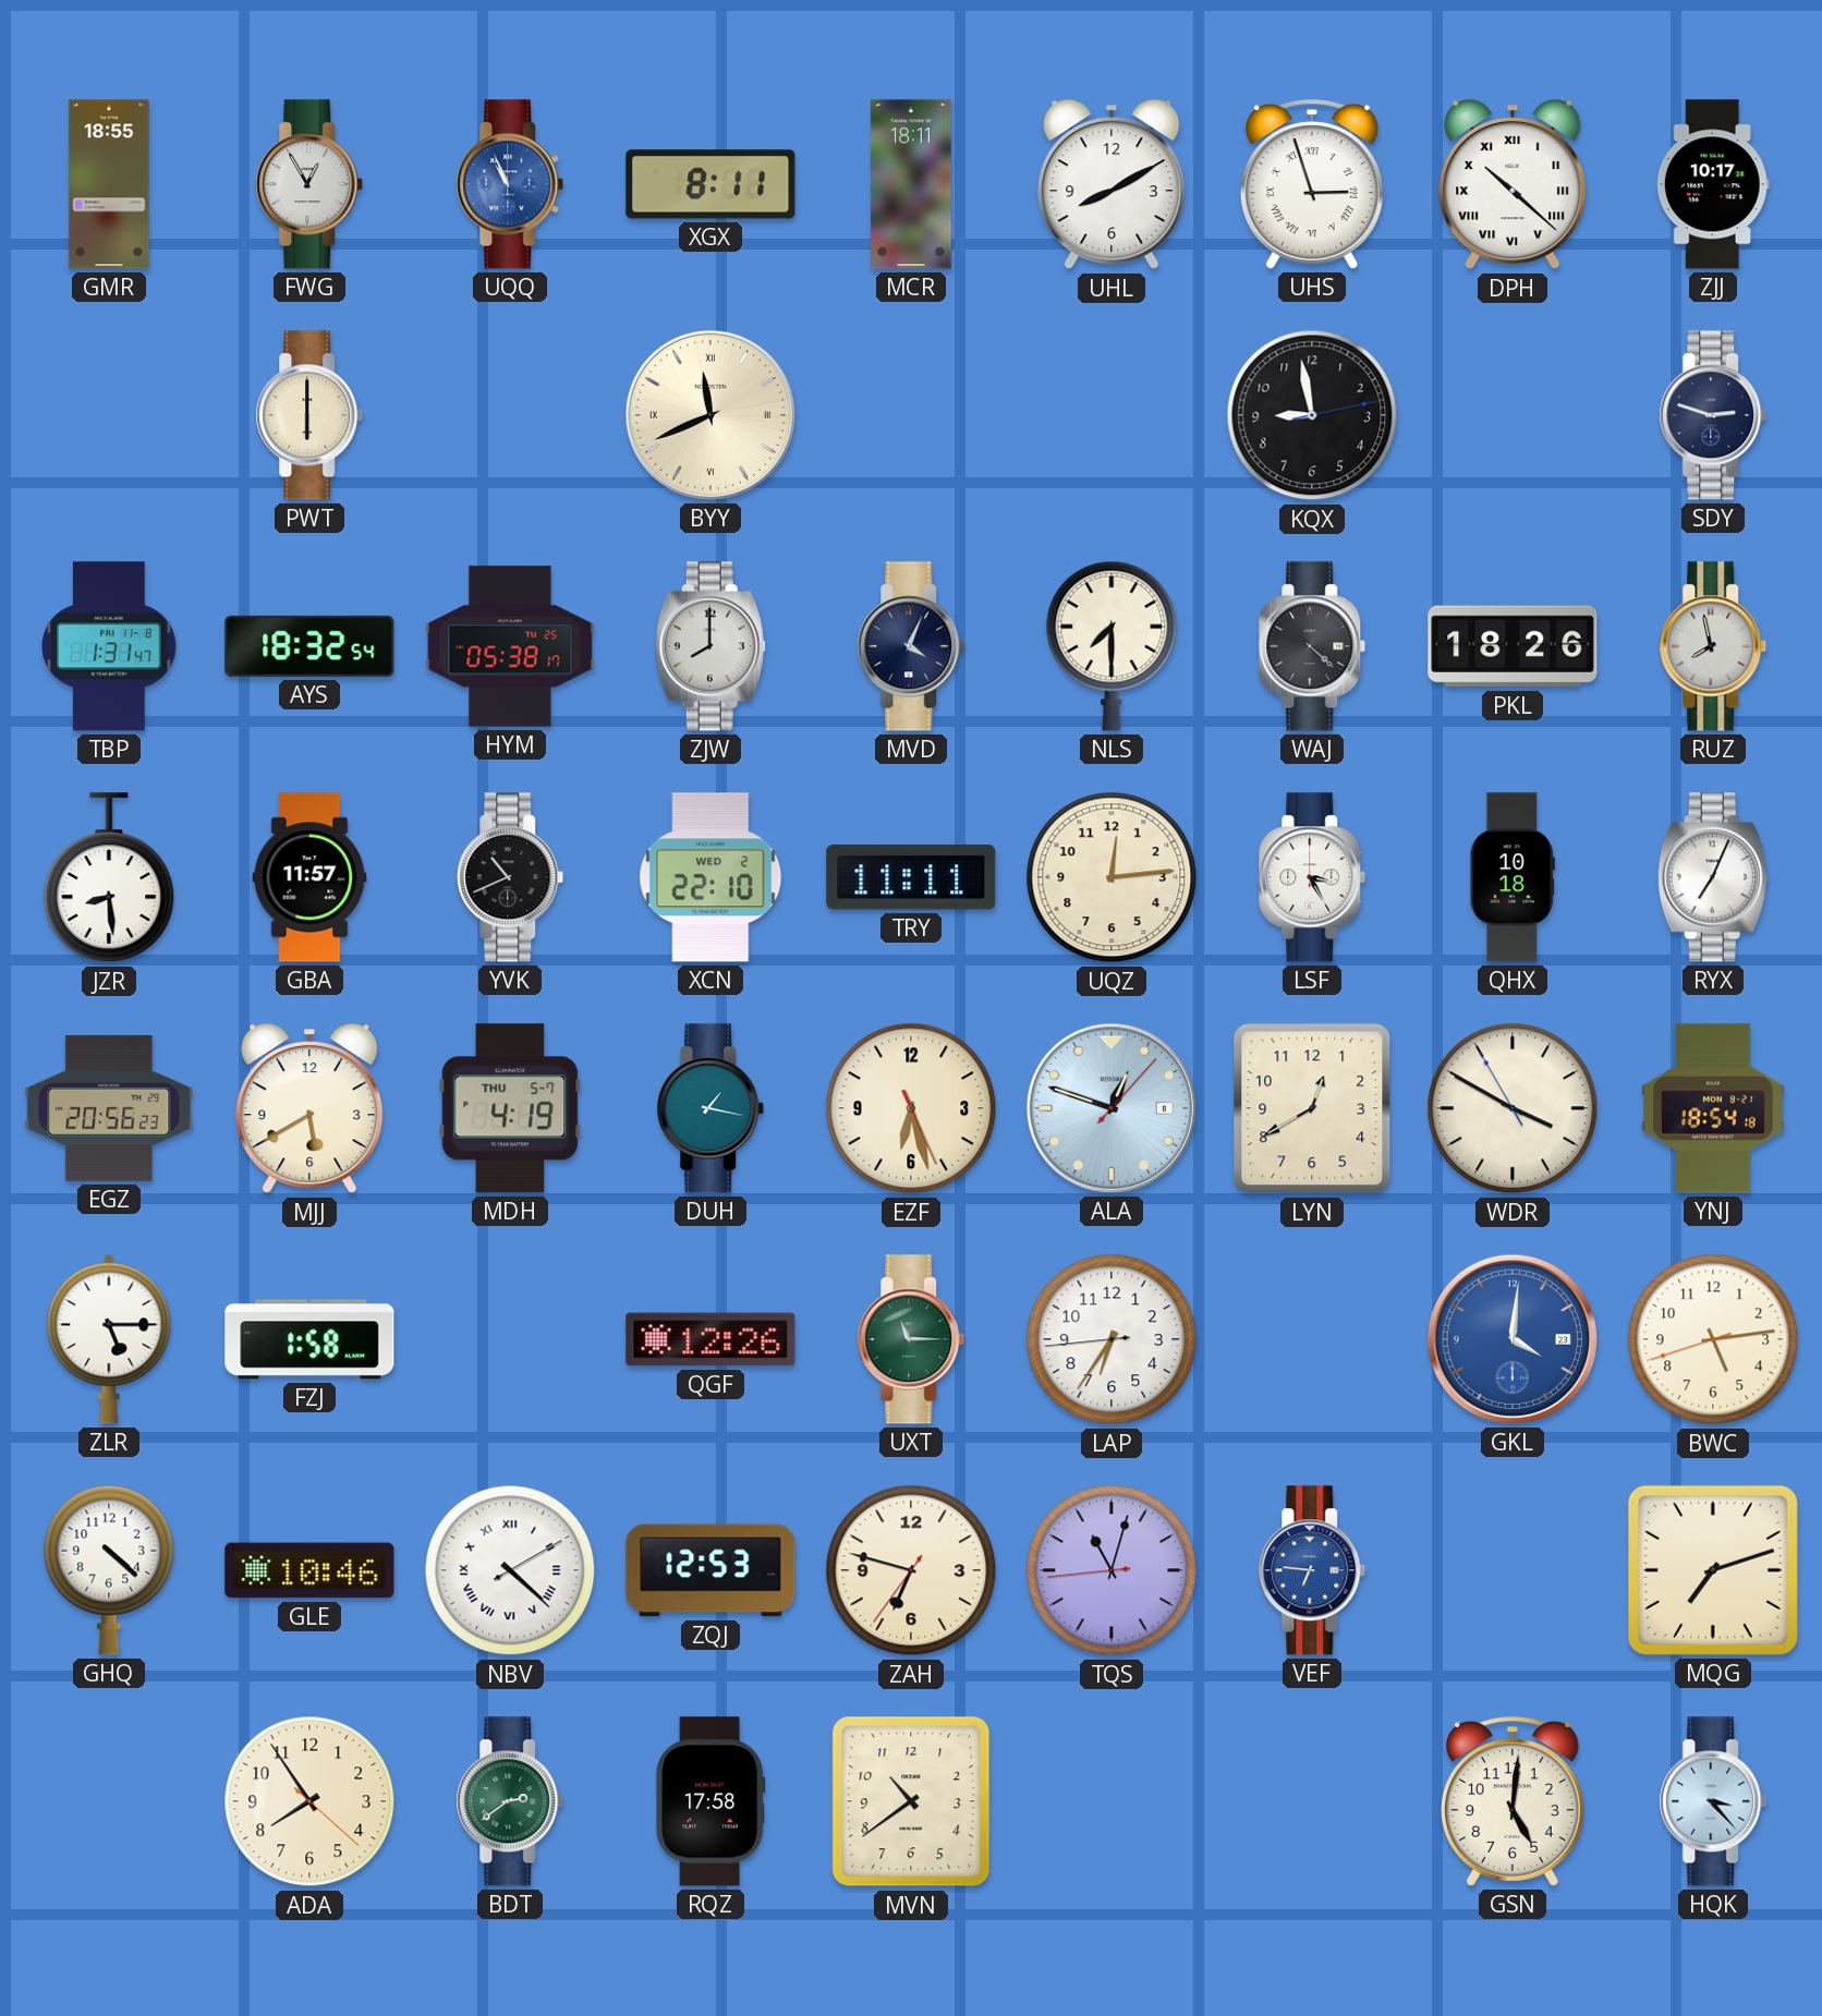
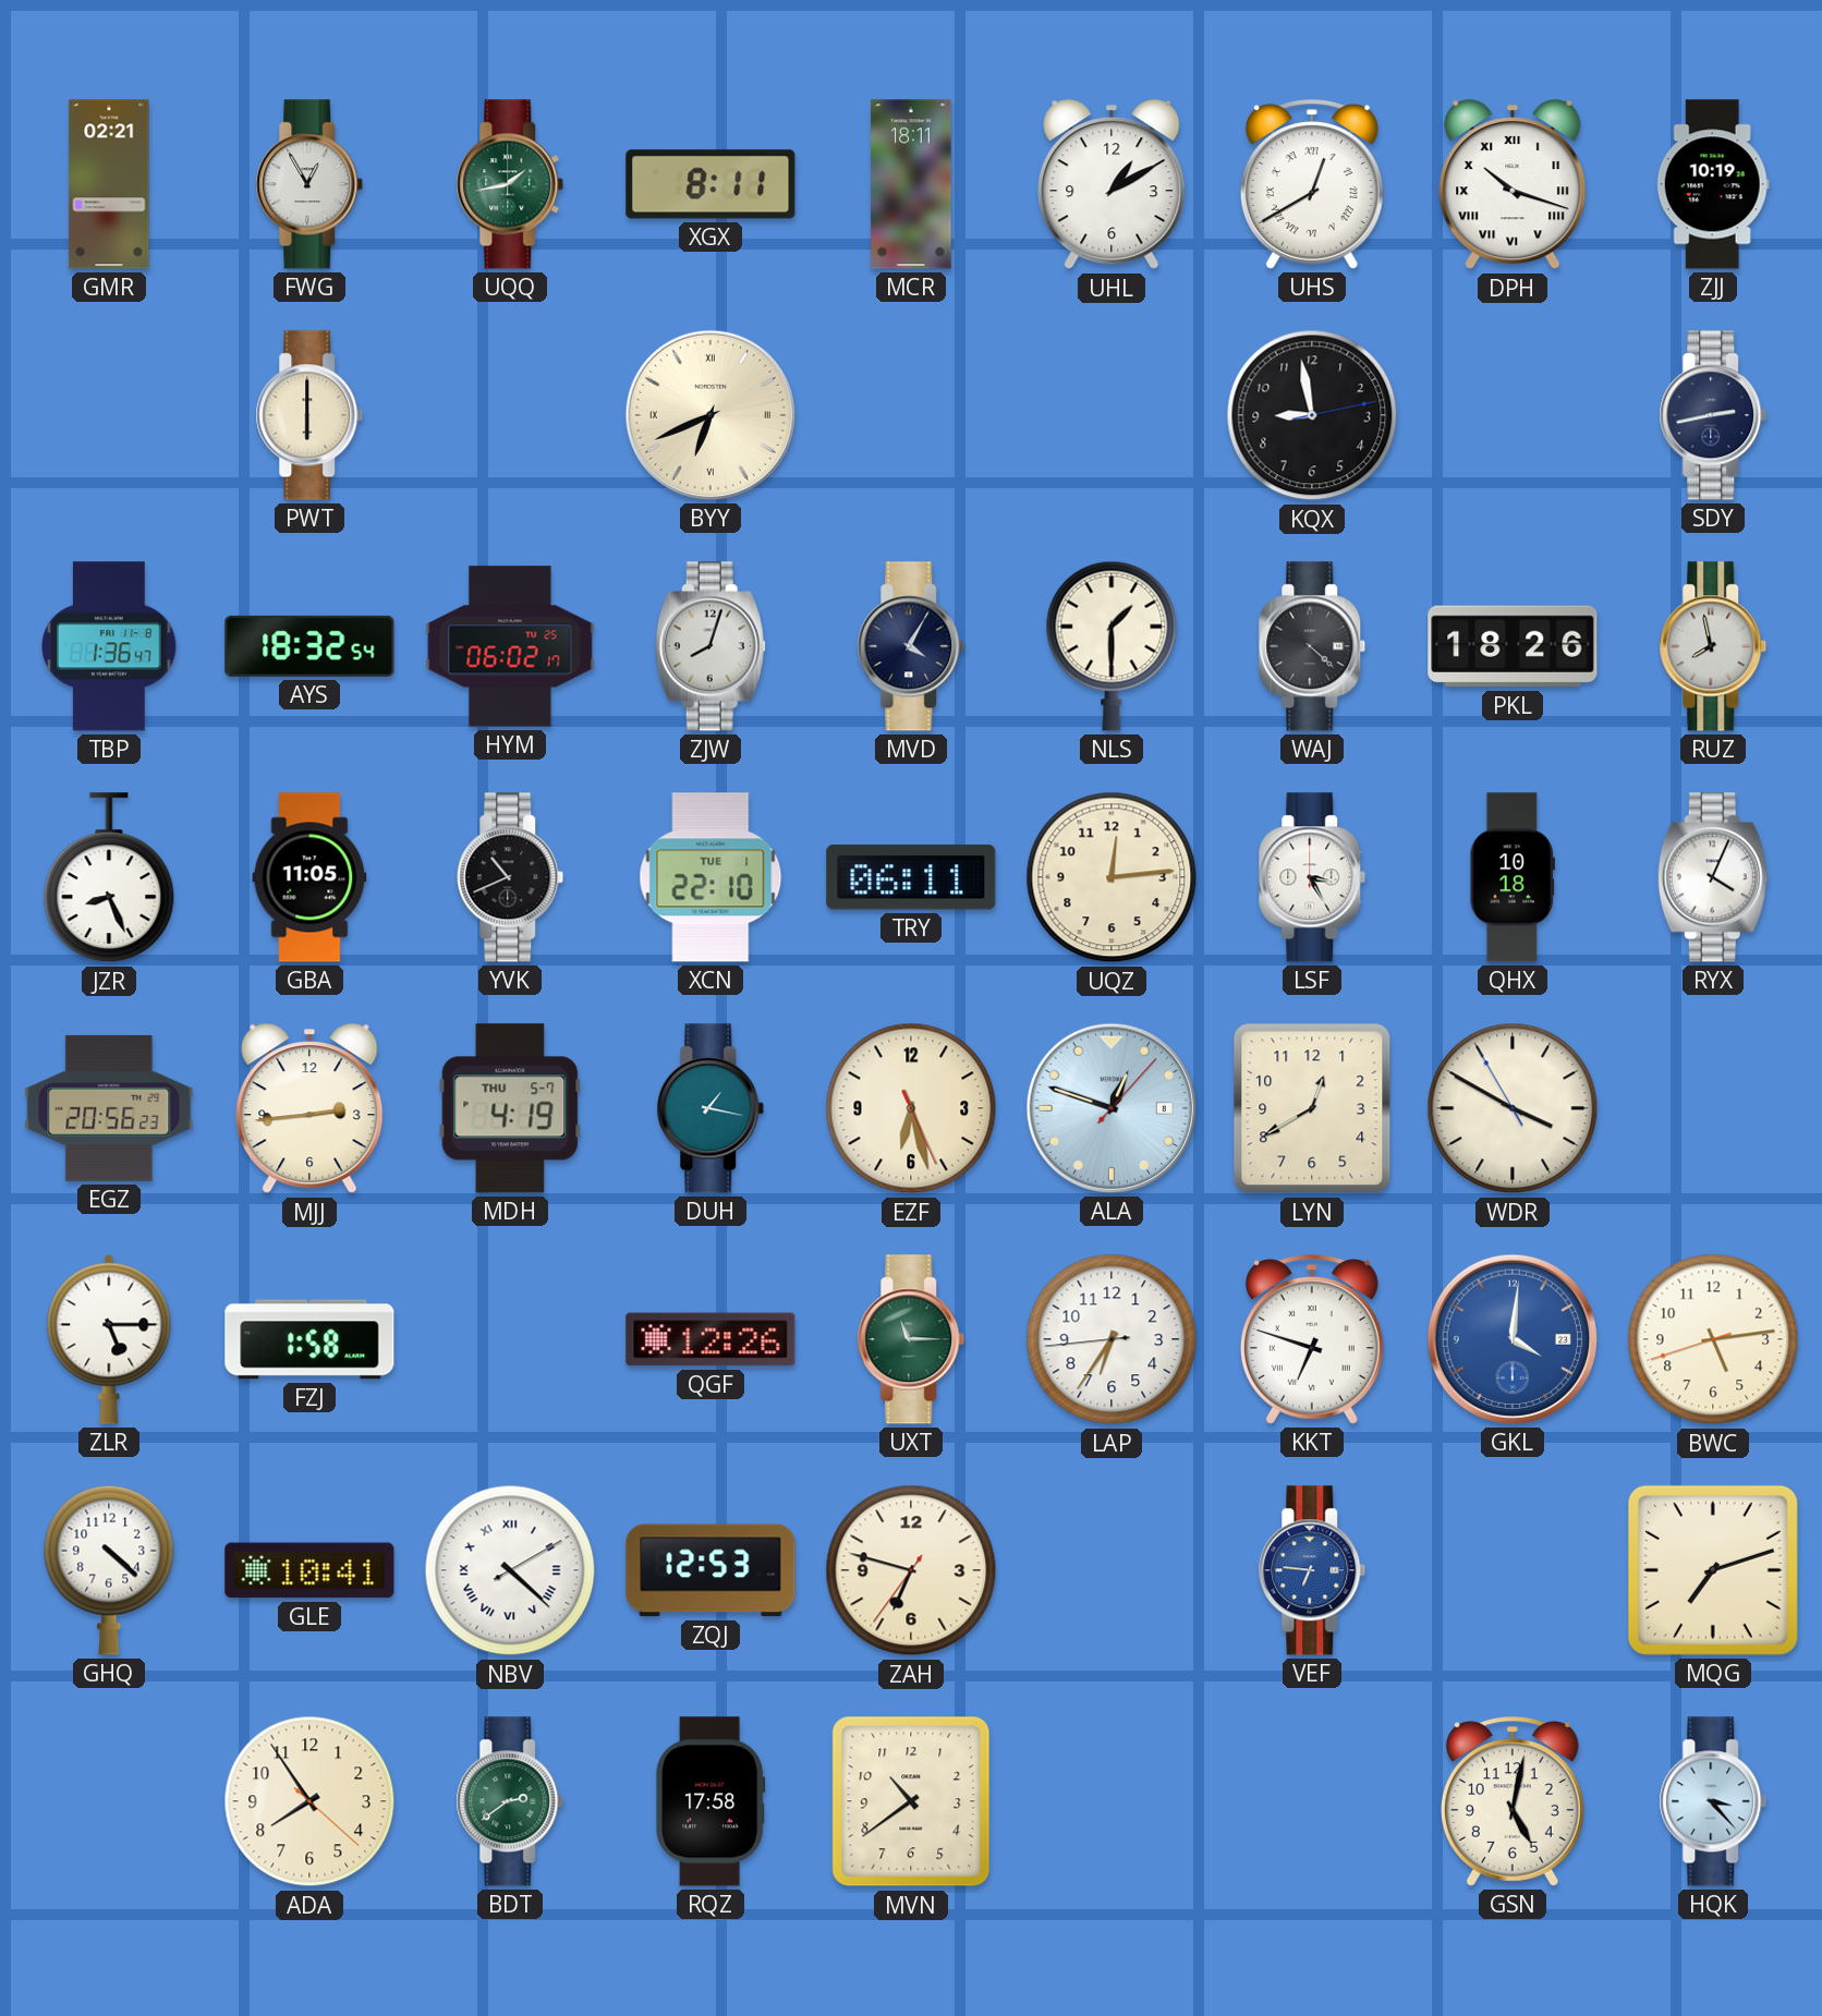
GMR: 18:55 -> 02:21
UQQ: 10:56 -> 1:43
UQQ dial: blue -> green
UHL: 8:10 -> 1:10
UHS: 2:57 -> 12:40
DPH: 10:22 -> 10:18
ZJJ: 10:17 -> 10:19
BYY: 11:41 -> 6:41
SDY: 2:48 -> 2:43
TBP: 1:31 -> 1:36
HYM: 05:38 -> 06:02
ZJW: 8:00 -> 8:03
MVD: 4:04 -> 4:05
NLS: 7:30 -> 1:30
JZR: 8:29 -> 8:26
GBA: 11:57 -> 11:05
XCN date: WED 2 -> TUE 1
TRY: 11:11 -> 06:11
RYX: 7:04 -> 4:04
MJJ: 5:40 -> 2:44
YNJ: 18:54 -> none
KKT: none -> 6:48
GLE: 10:46 -> 10:41
TQS: 11:02 -> none
GSN: 5:01 -> 5:02
